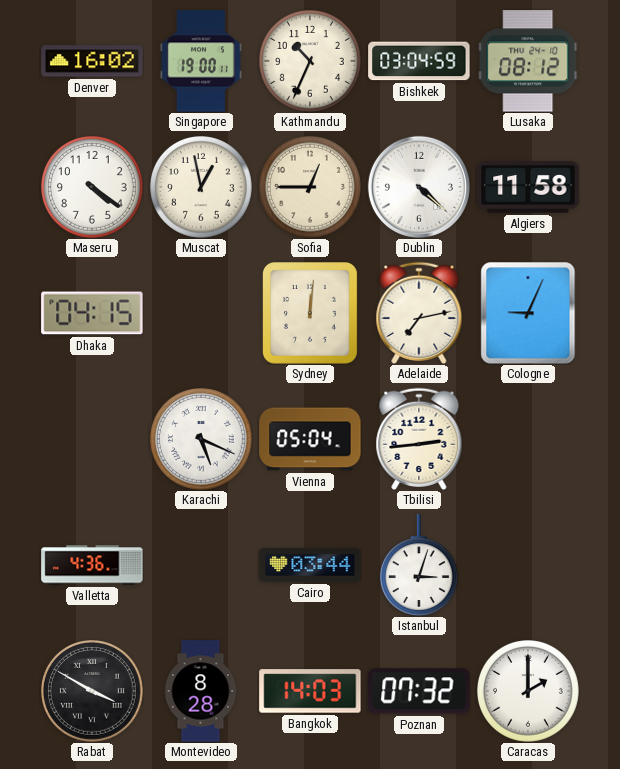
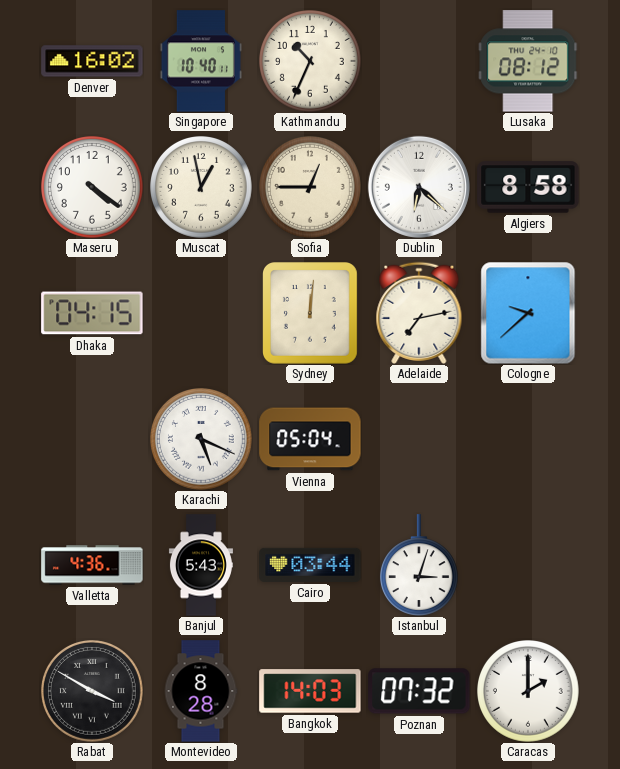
Singapore: 19:00 -> 10:40
Bishkek: 03:04 -> none
Dublin: 4:22 -> 6:22
Algiers: 11:58 -> 8:58
Cologne: 9:04 -> 9:38
Tbilisi: 2:44 -> none
Banjul: none -> 5:43
